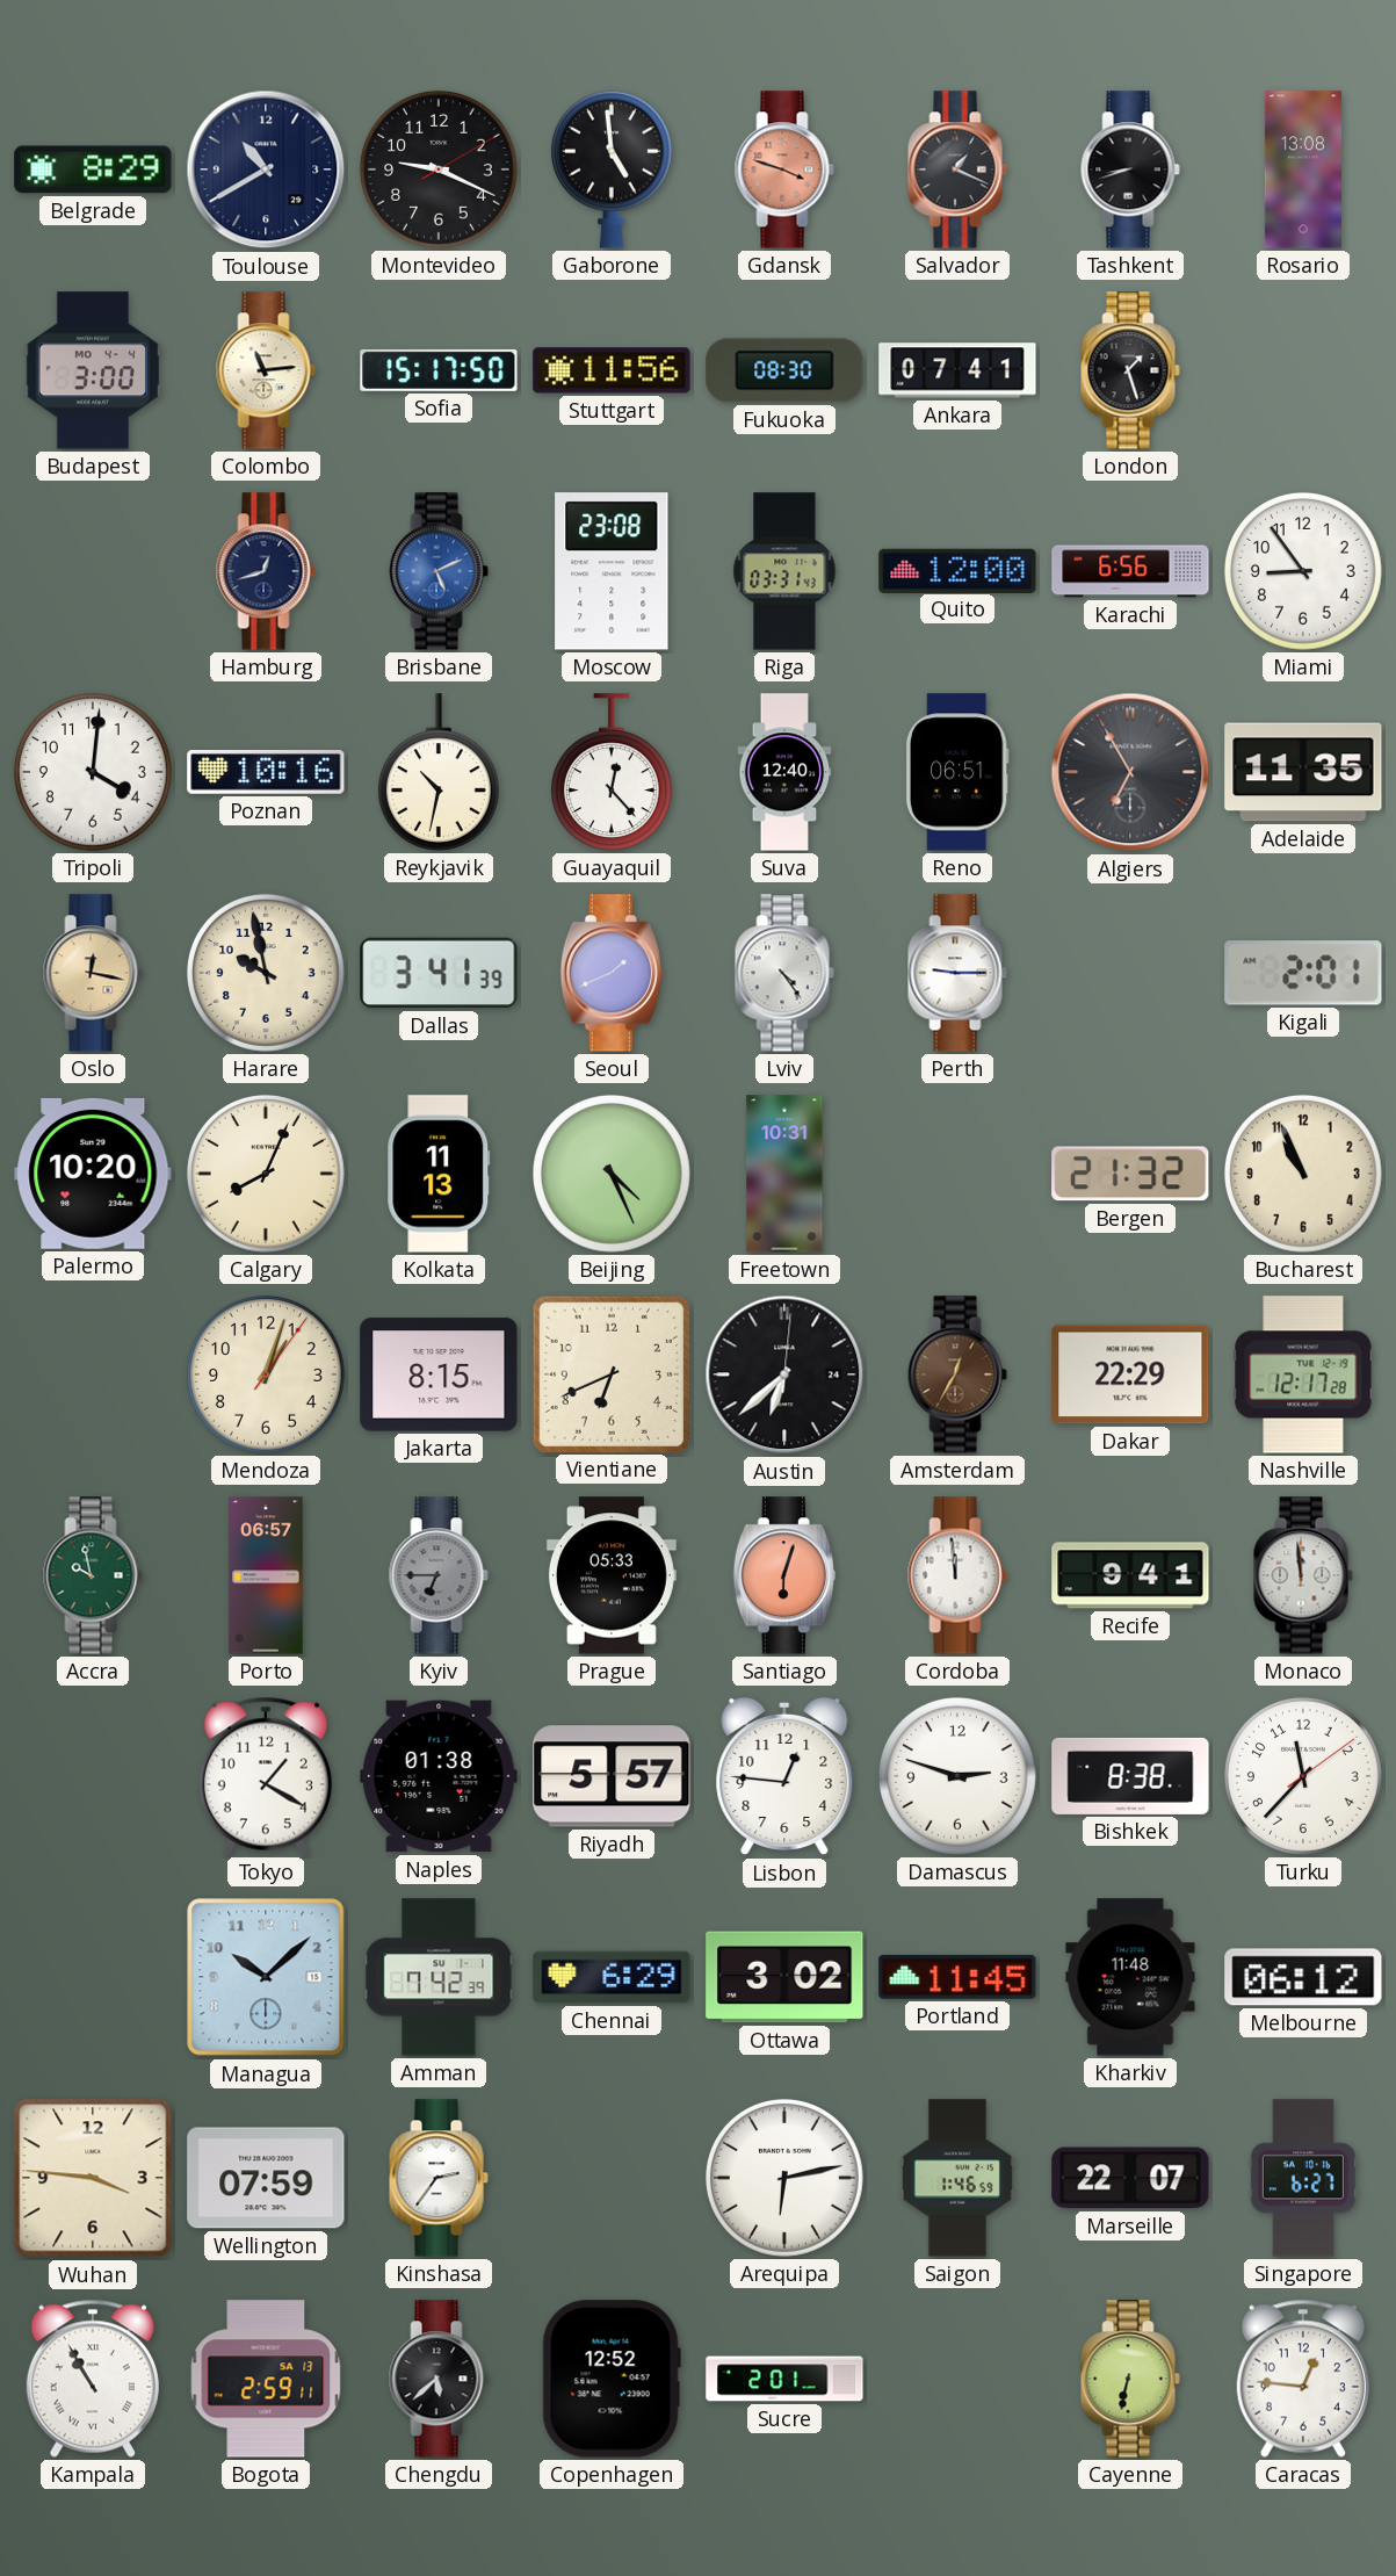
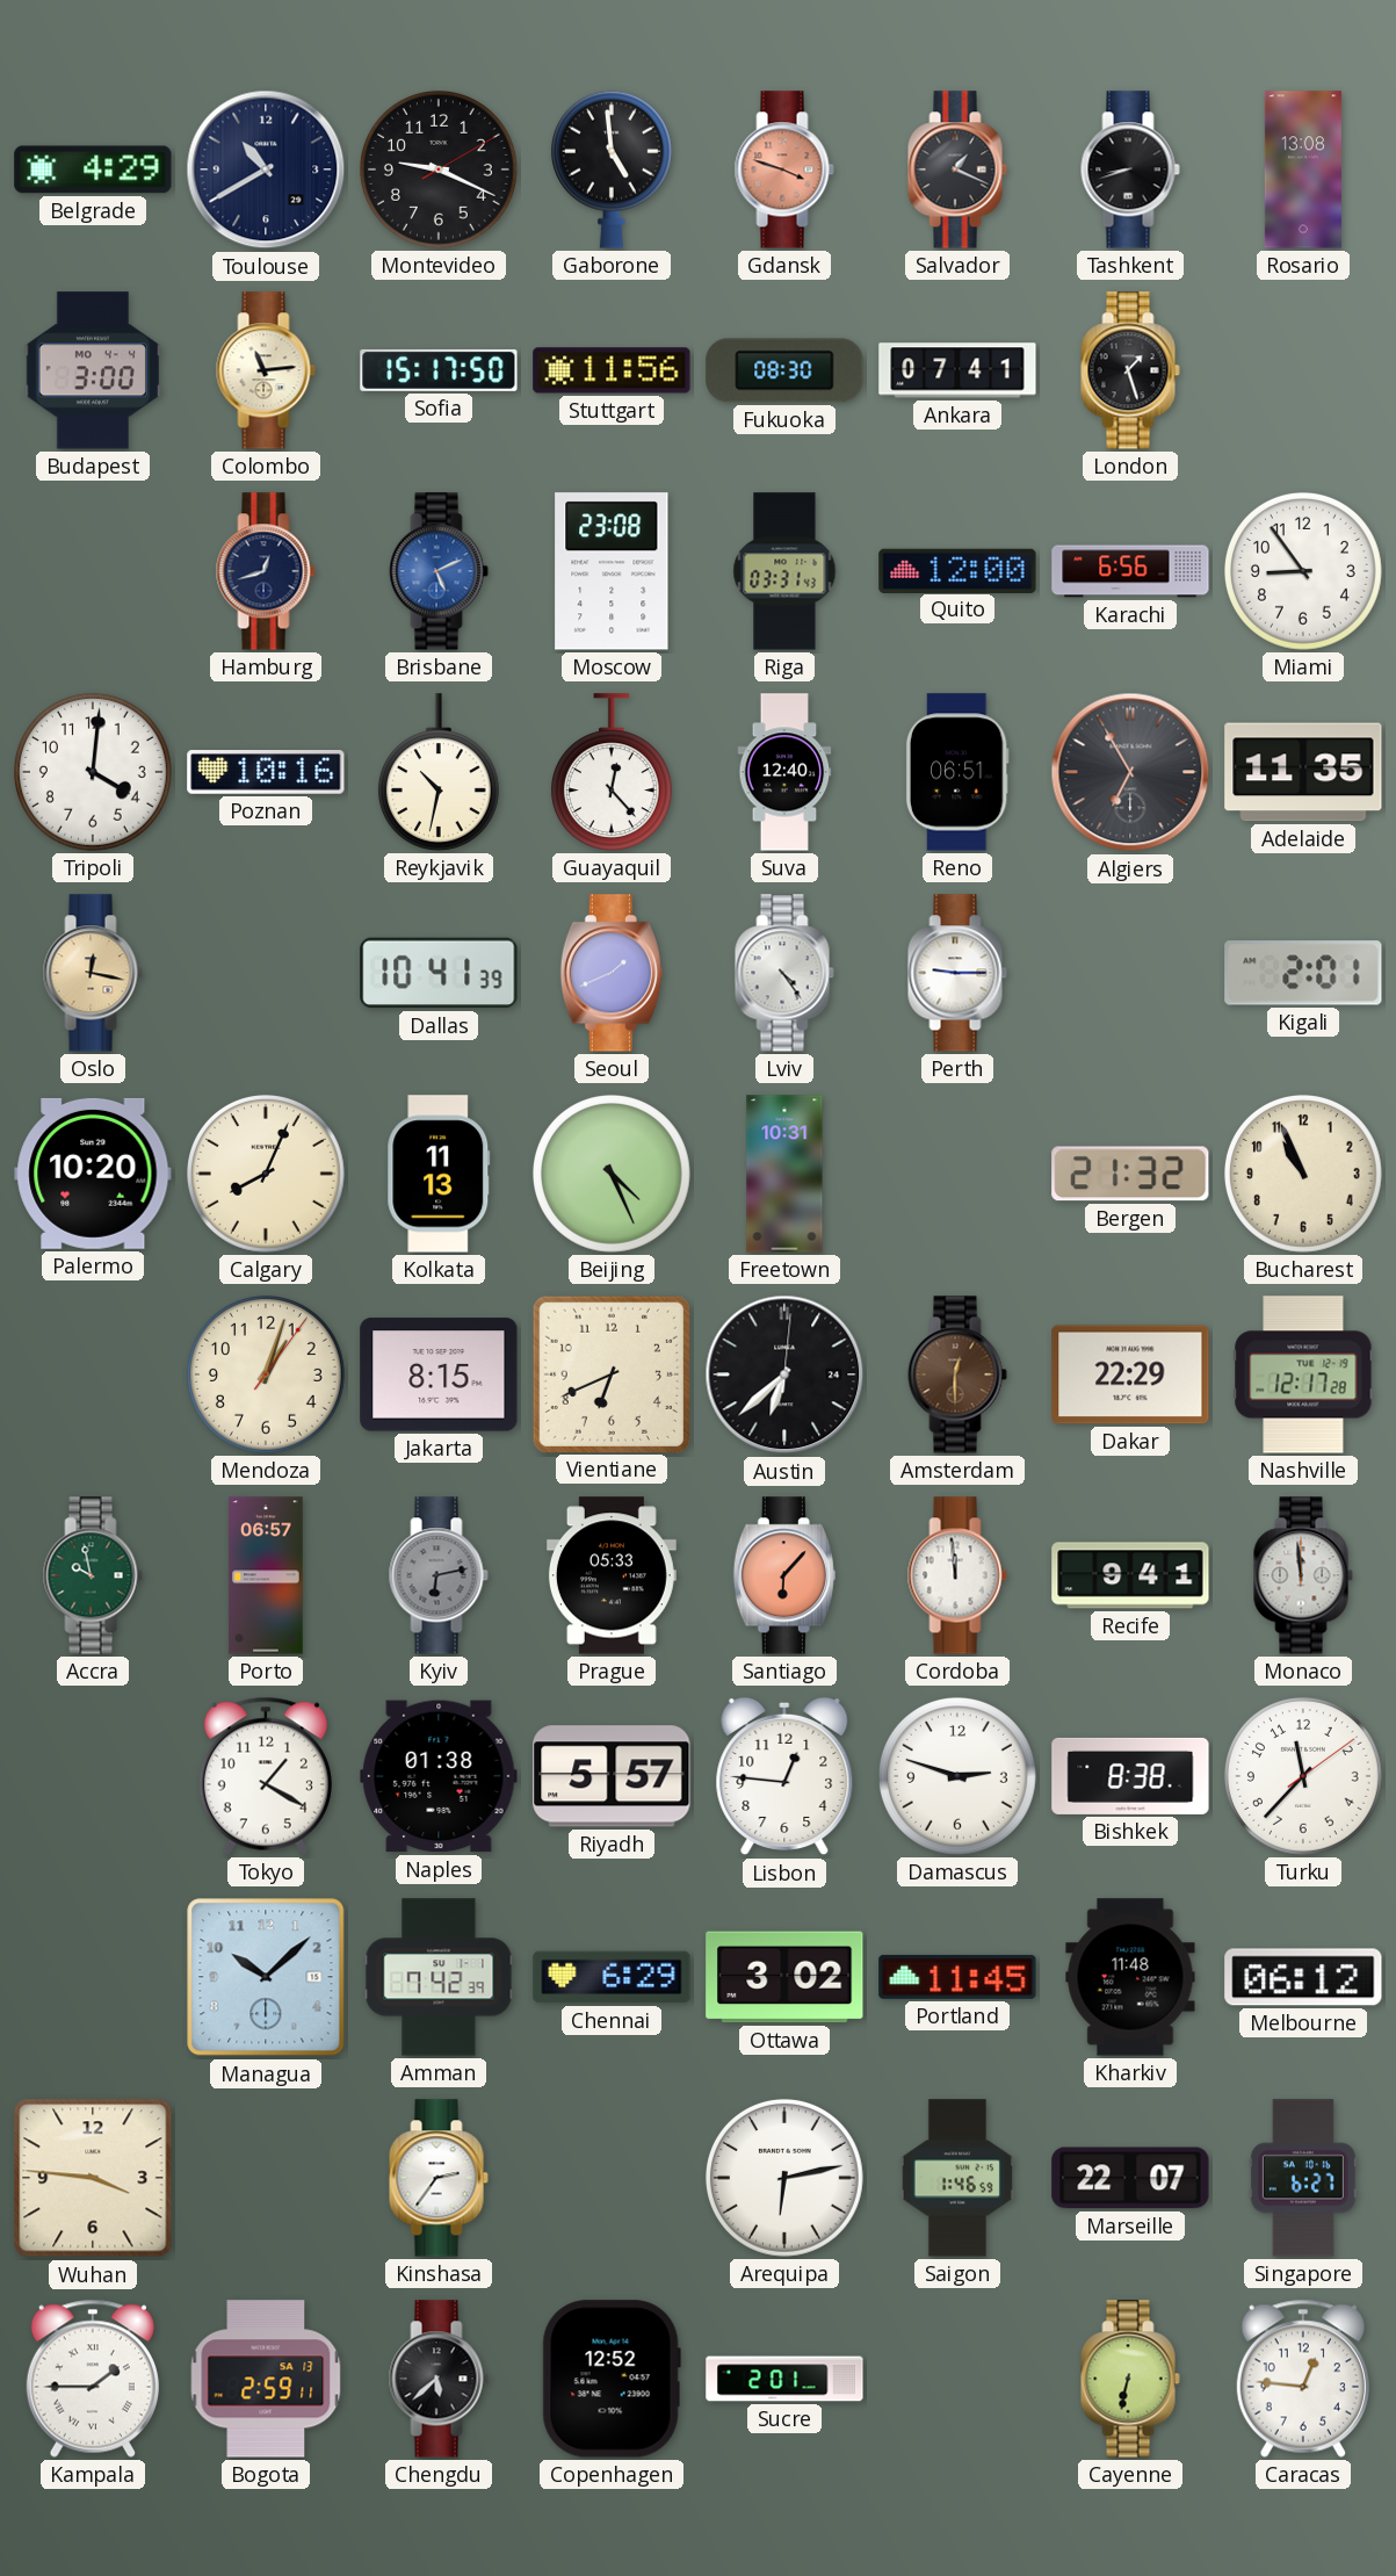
Belgrade: 8:29 -> 4:29
Harare: 9:58 -> none
Dallas: 3:41 -> 10:41
Amsterdam: 12:35 -> 12:30
Kyiv: 6:45 -> 6:13
Santiago: 6:03 -> 6:07
Wellington: 07:59 -> none
Kampala: 10:55 -> 1:45
